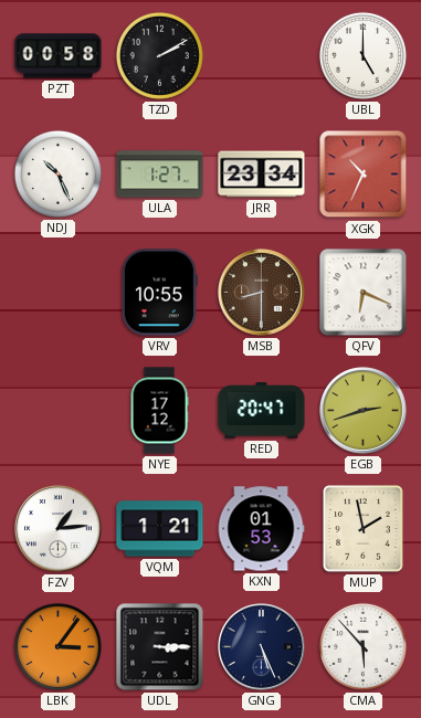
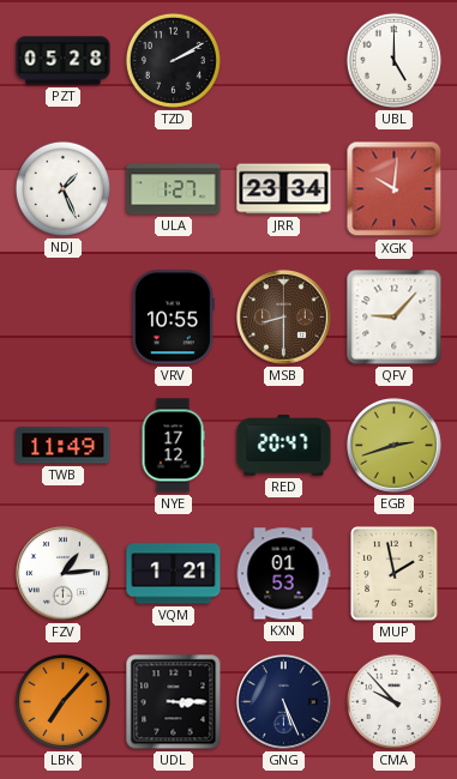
PZT: 00:58 -> 05:28
NDJ: 10:26 -> 1:26
XGK: 10:34 -> 10:01
QFV: 6:19 -> 9:07
TWB: none -> 11:49
LBK: 3:06 -> 7:07
CMA: 5:53 -> 9:53
